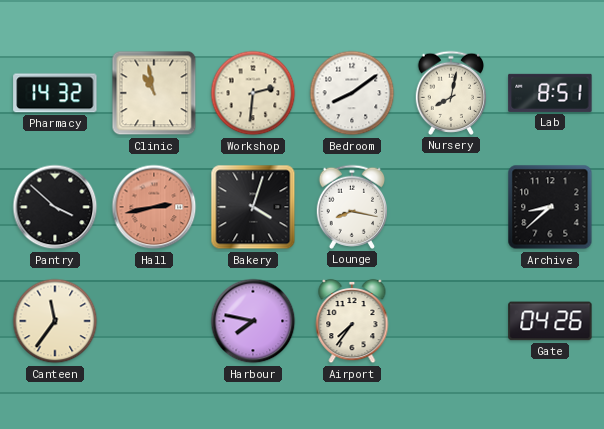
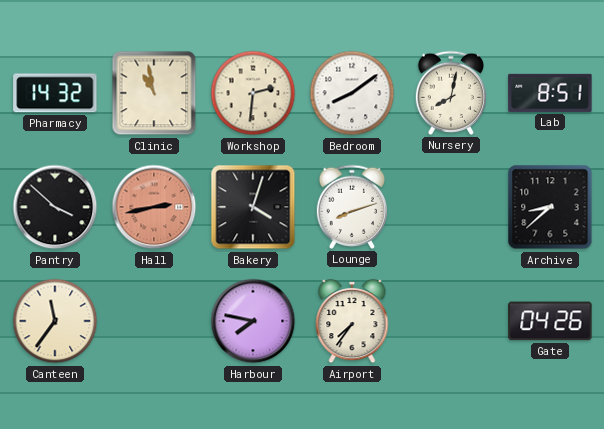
Lounge: 8:17 -> 8:12
